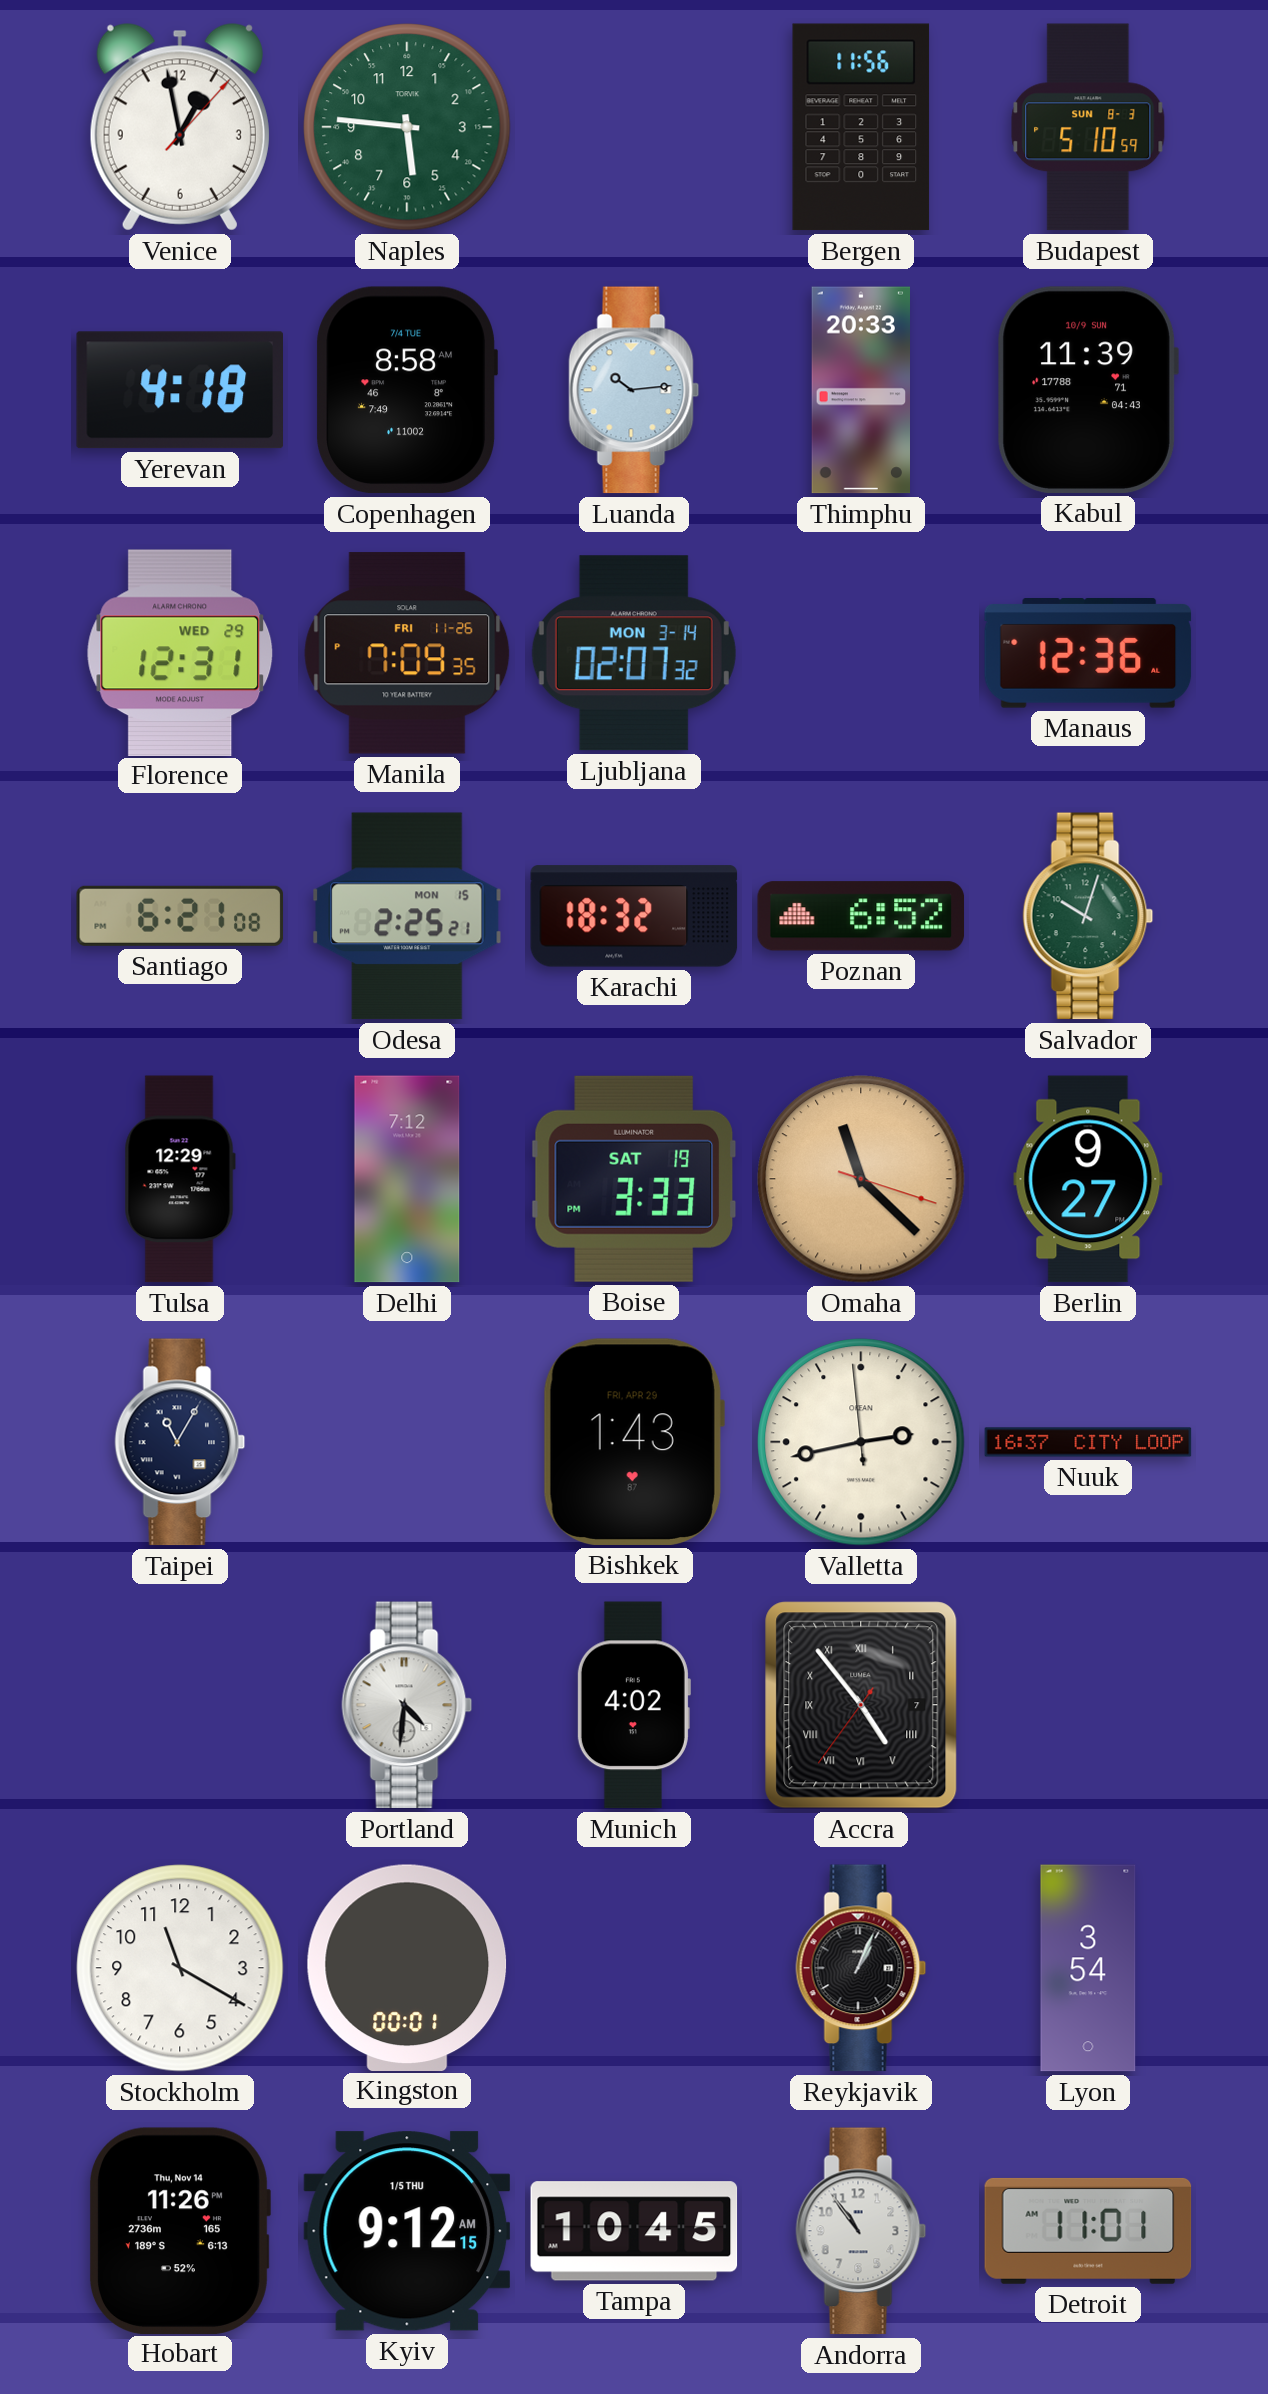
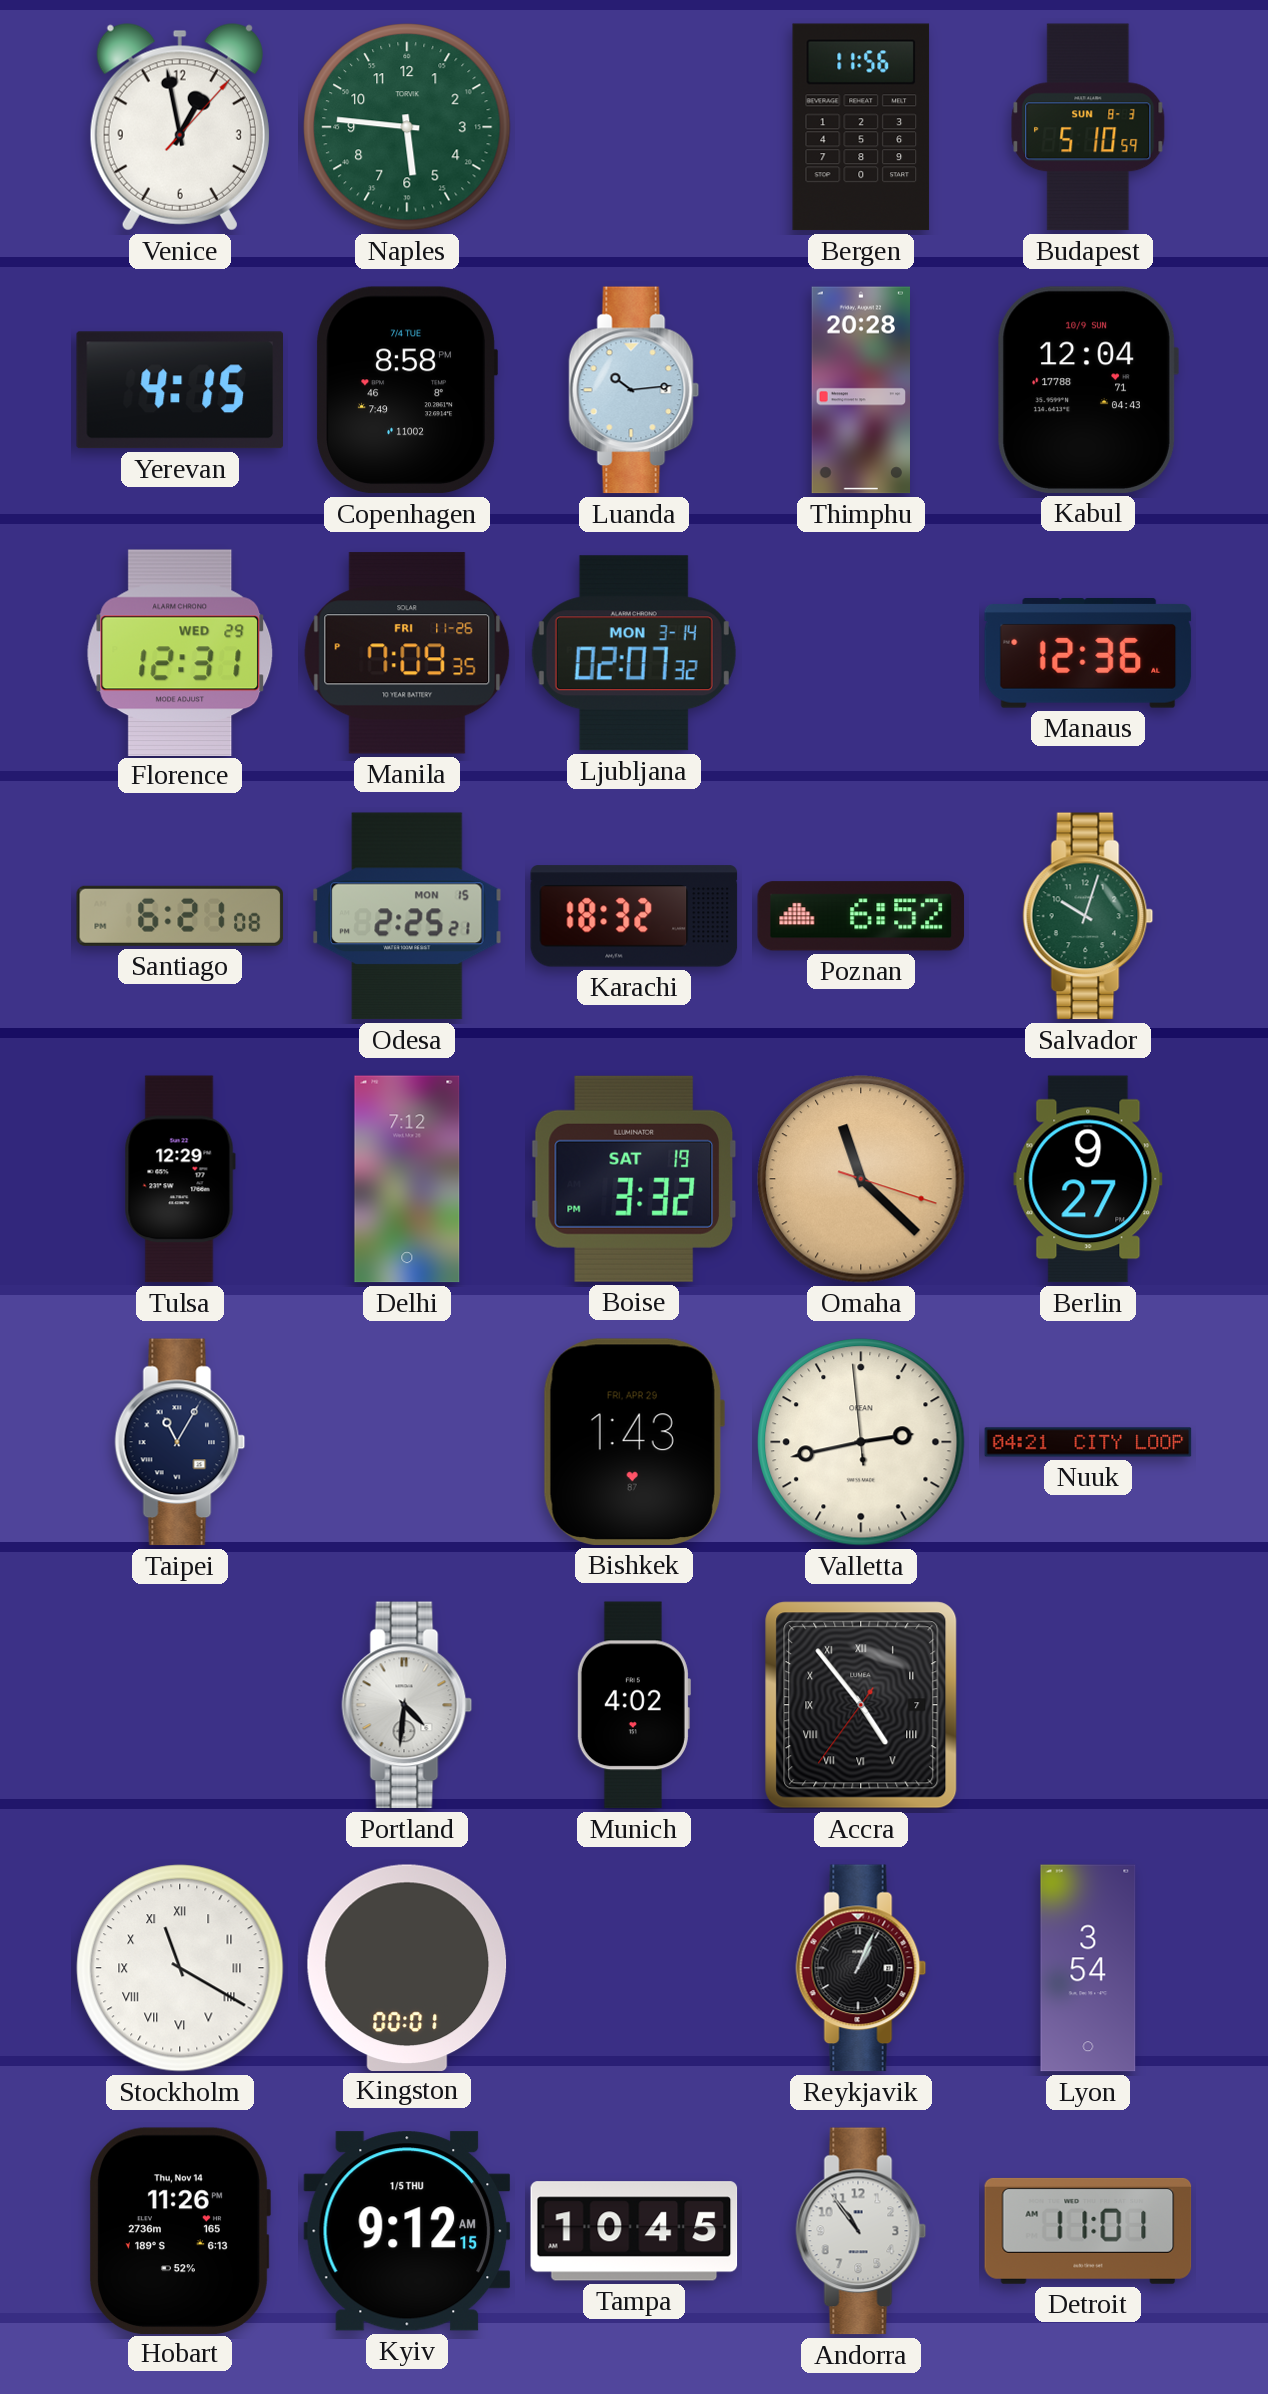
Yerevan: 4:18 -> 4:15
Copenhagen: 8:58 AM -> 8:58 PM
Thimphu: 20:33 -> 20:28
Kabul: 11:39 -> 12:04
Boise: 3:33 -> 3:32
Nuuk: 16:37 -> 04:21
Stockholm numerals: Arabic -> Roman
